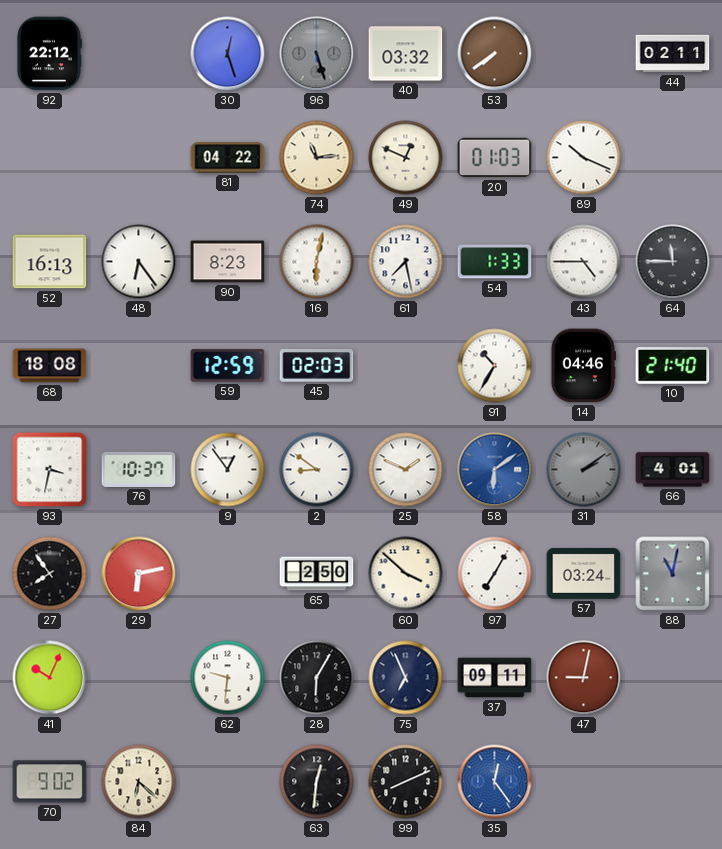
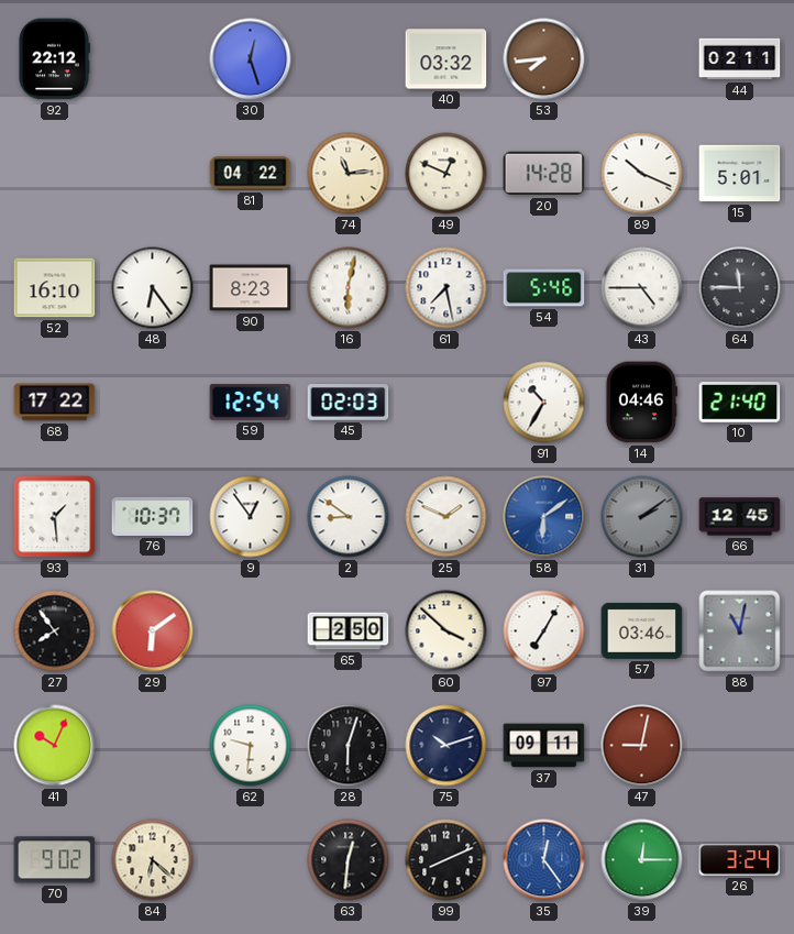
96: 5:27 -> none
53: 7:39 -> 7:44
20: 01:03 -> 14:28
15: none -> 5:01
52: 16:13 -> 16:10
54: 1:33 -> 5:46
68: 18:08 -> 17:22
59: 12:59 -> 12:54
93: 3:32 -> 1:29
66: 4:01 -> 12:45
29: 6:13 -> 6:09
57: 03:24 -> 03:46
28: 6:05 -> 6:03
75: 6:56 -> 10:12
39: none -> 12:15
26: none -> 3:24
